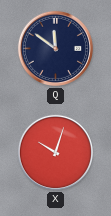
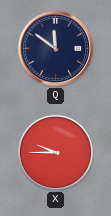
X: 10:03 -> 9:45
